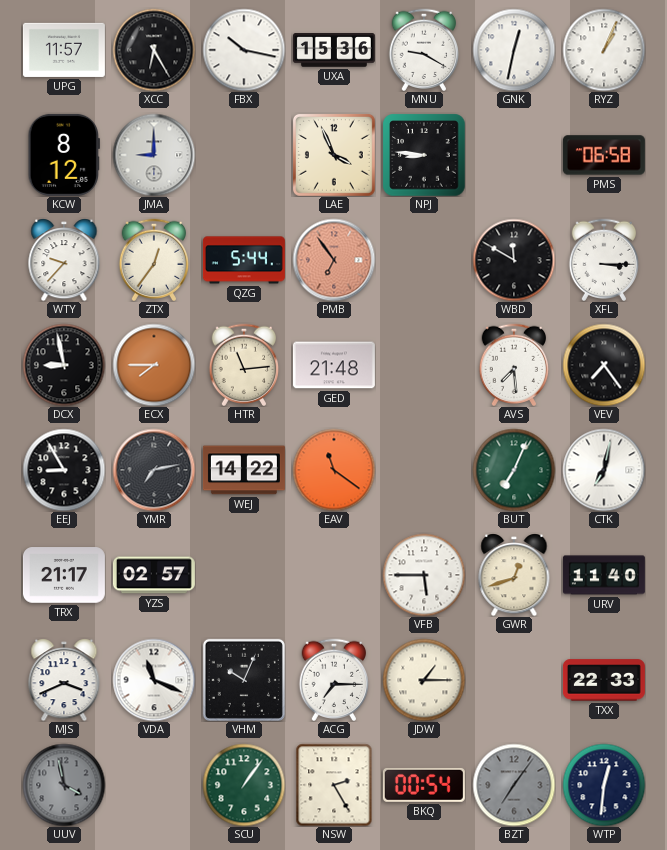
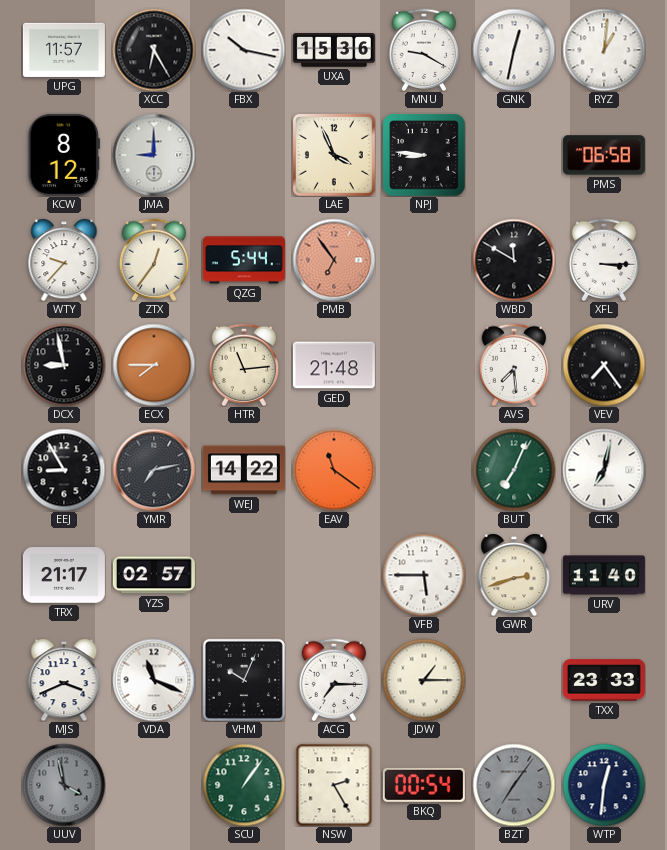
RYZ: 1:04 -> 1:01
GWR: 12:42 -> 2:42
TXX: 22:33 -> 23:33
